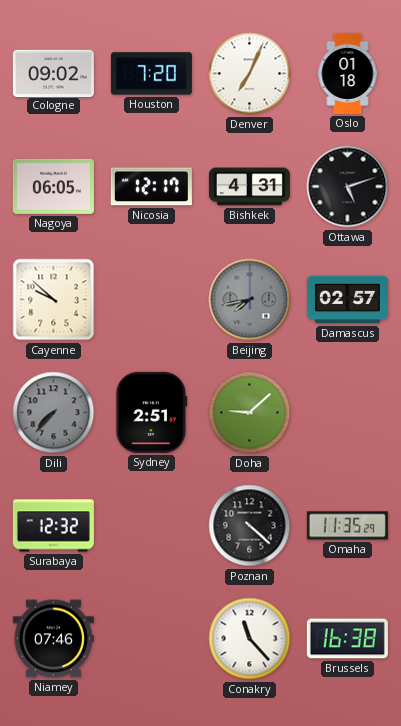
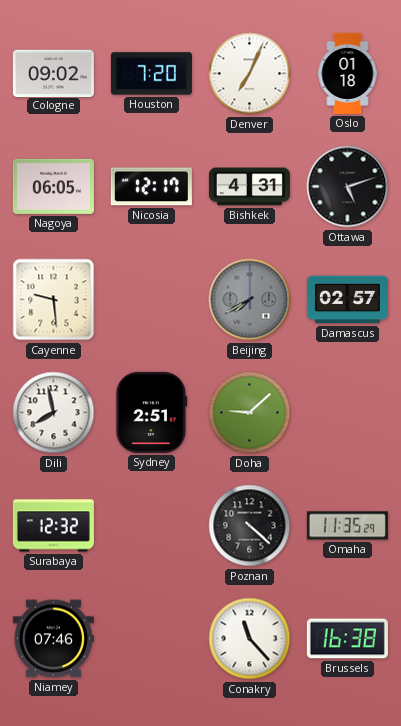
Cayenne: 9:52 -> 9:29
Beijing: 7:43 -> 7:40
Dili: 7:37 -> 7:58
Dili dial: grey -> white
